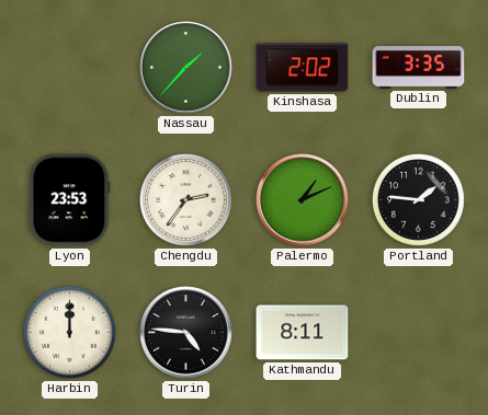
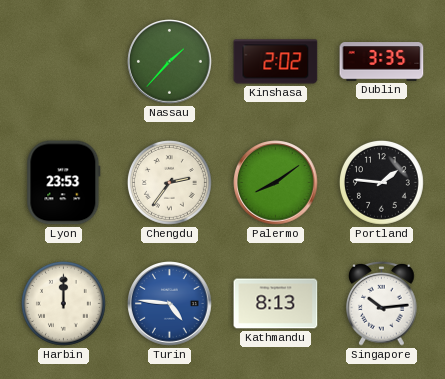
Palermo: 1:11 -> 8:09
Turin dial: black -> blue
Kathmandu: 8:11 -> 8:13
Singapore: none -> 10:14
